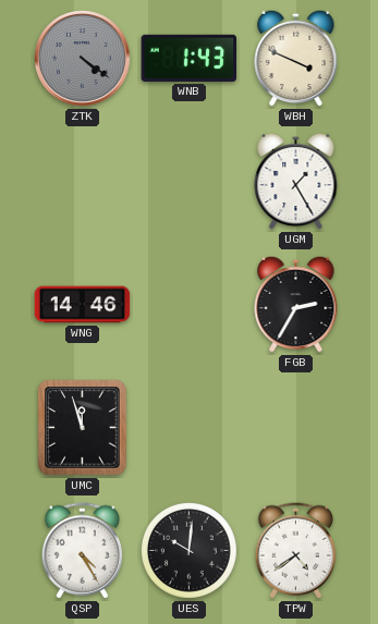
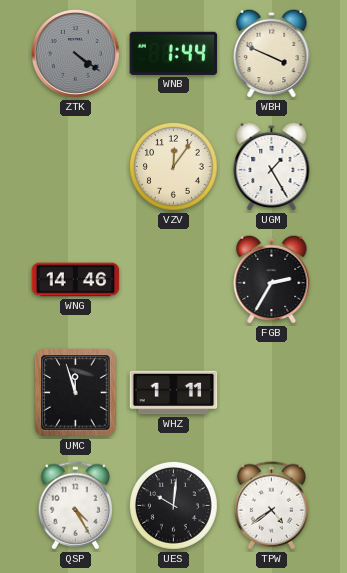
WNB: 1:43 -> 1:44
VZV: none -> 12:06
WHZ: none -> 1:11
